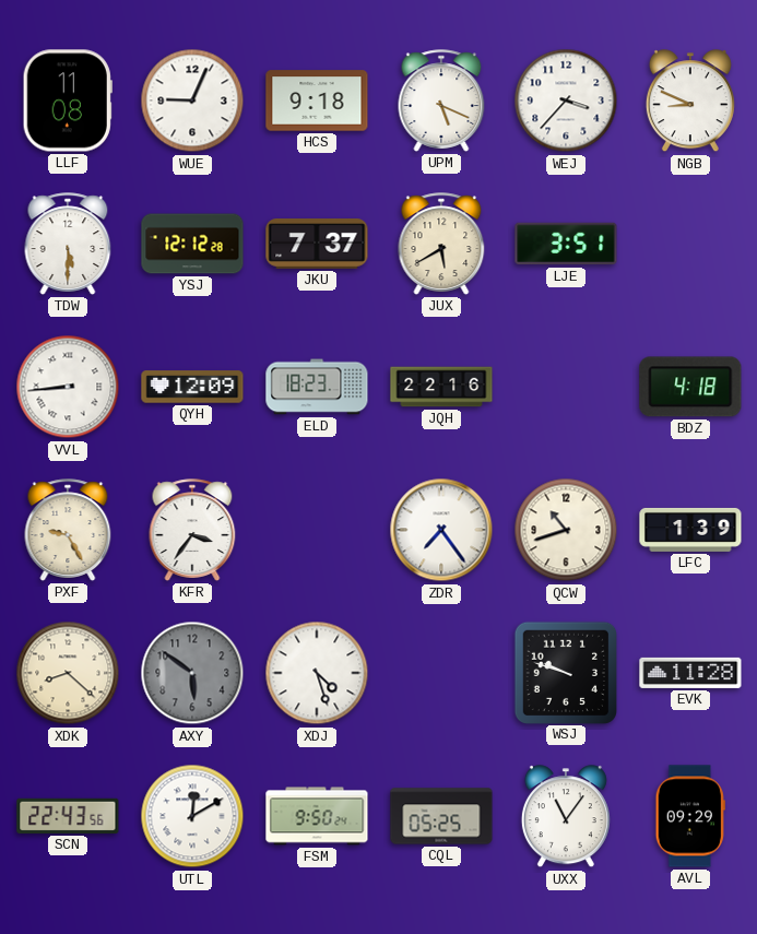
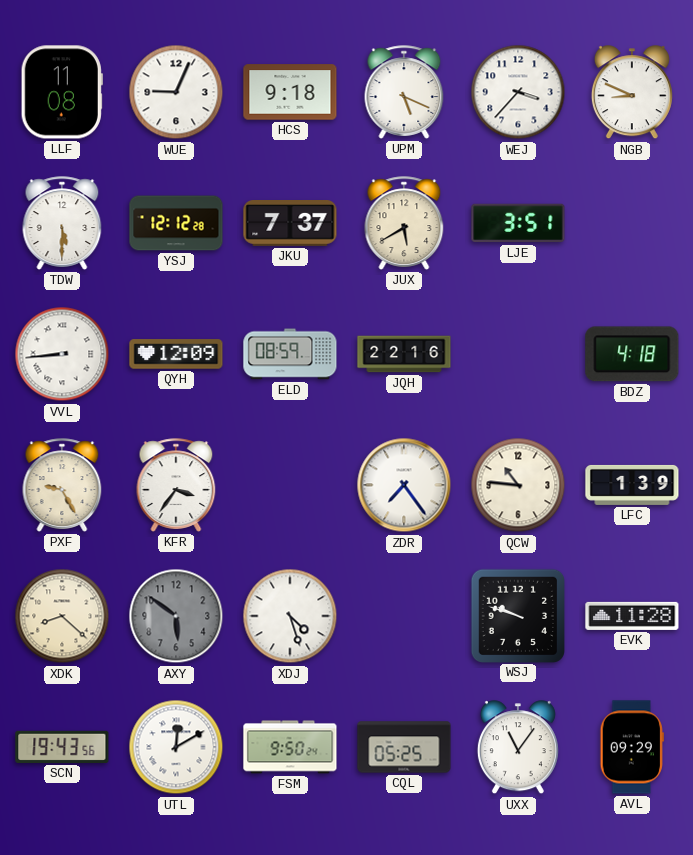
ELD: 18:23 -> 08:59
QCW: 10:42 -> 10:46
SCN: 22:43 -> 19:43
